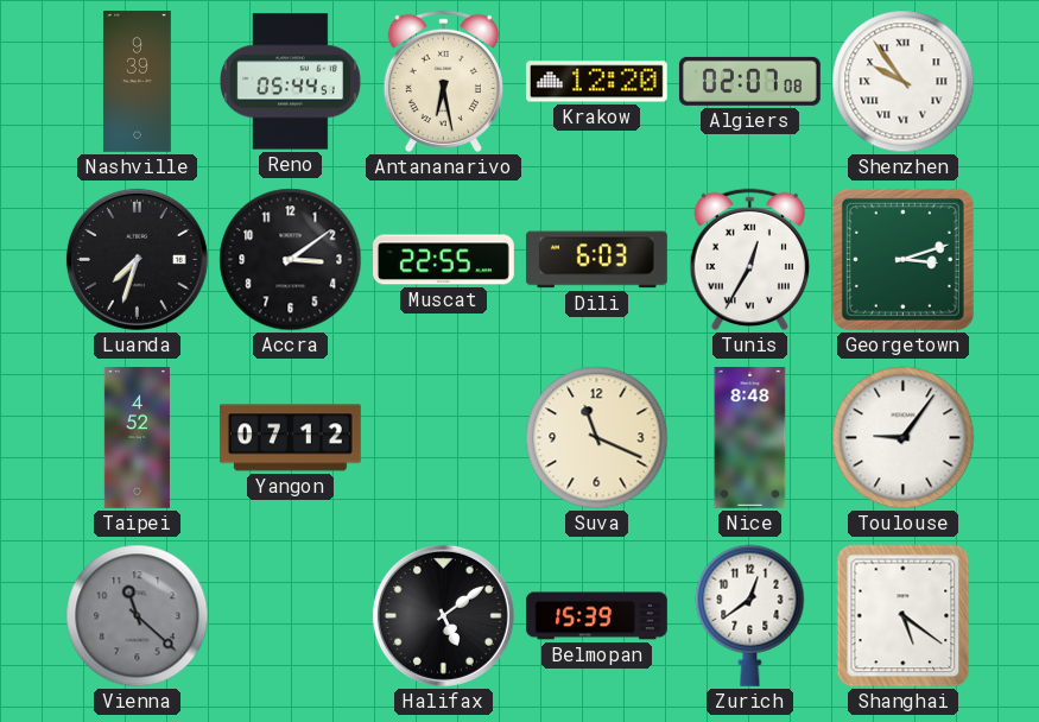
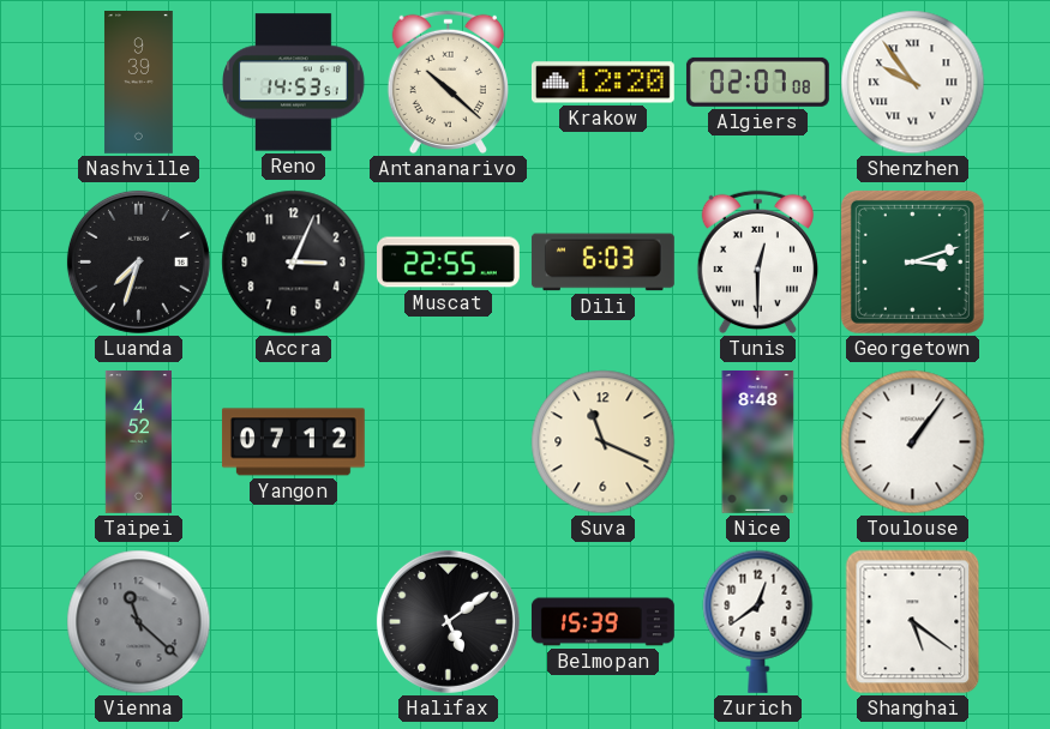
Reno: 05:44 -> 14:53
Antananarivo: 6:28 -> 10:22
Accra: 3:09 -> 3:04
Tunis: 12:35 -> 12:30
Toulouse: 9:06 -> 1:06
